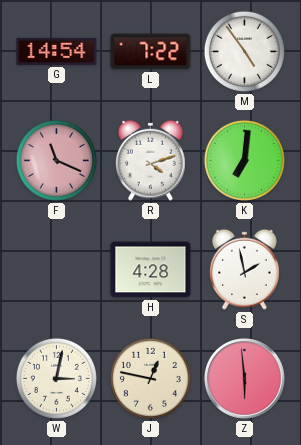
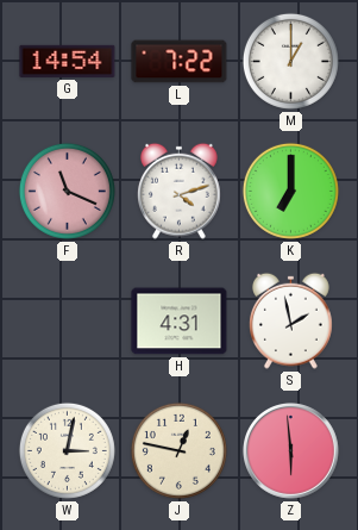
M: 4:54 -> 1:00
K: 7:01 -> 7:00
H: 4:28 -> 4:31
